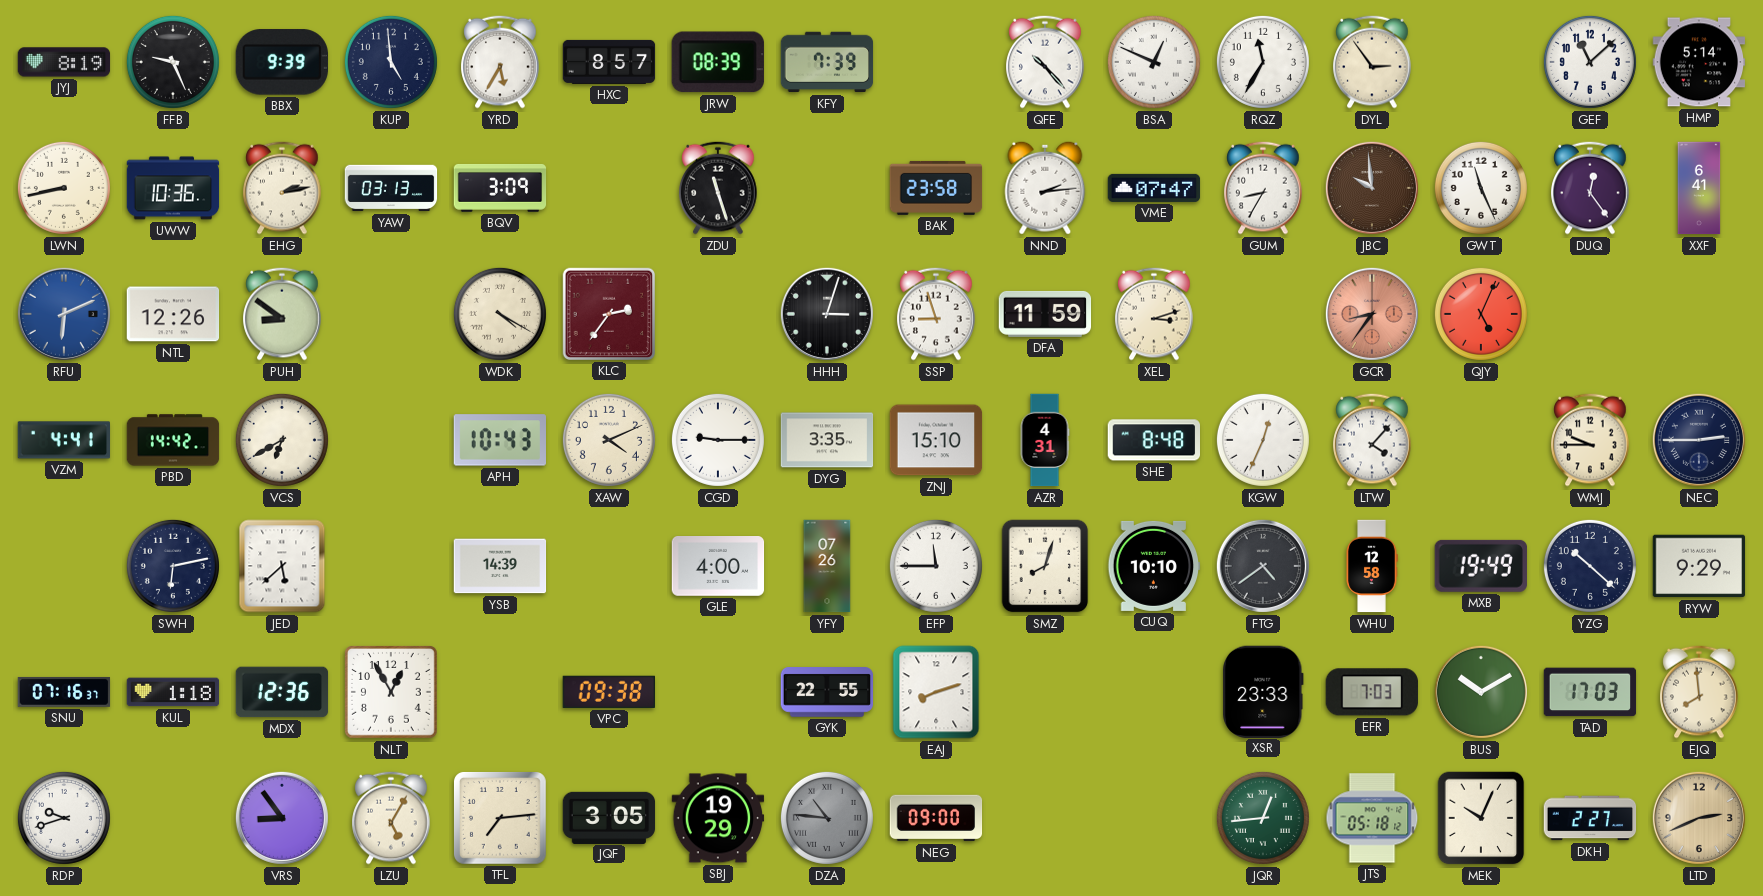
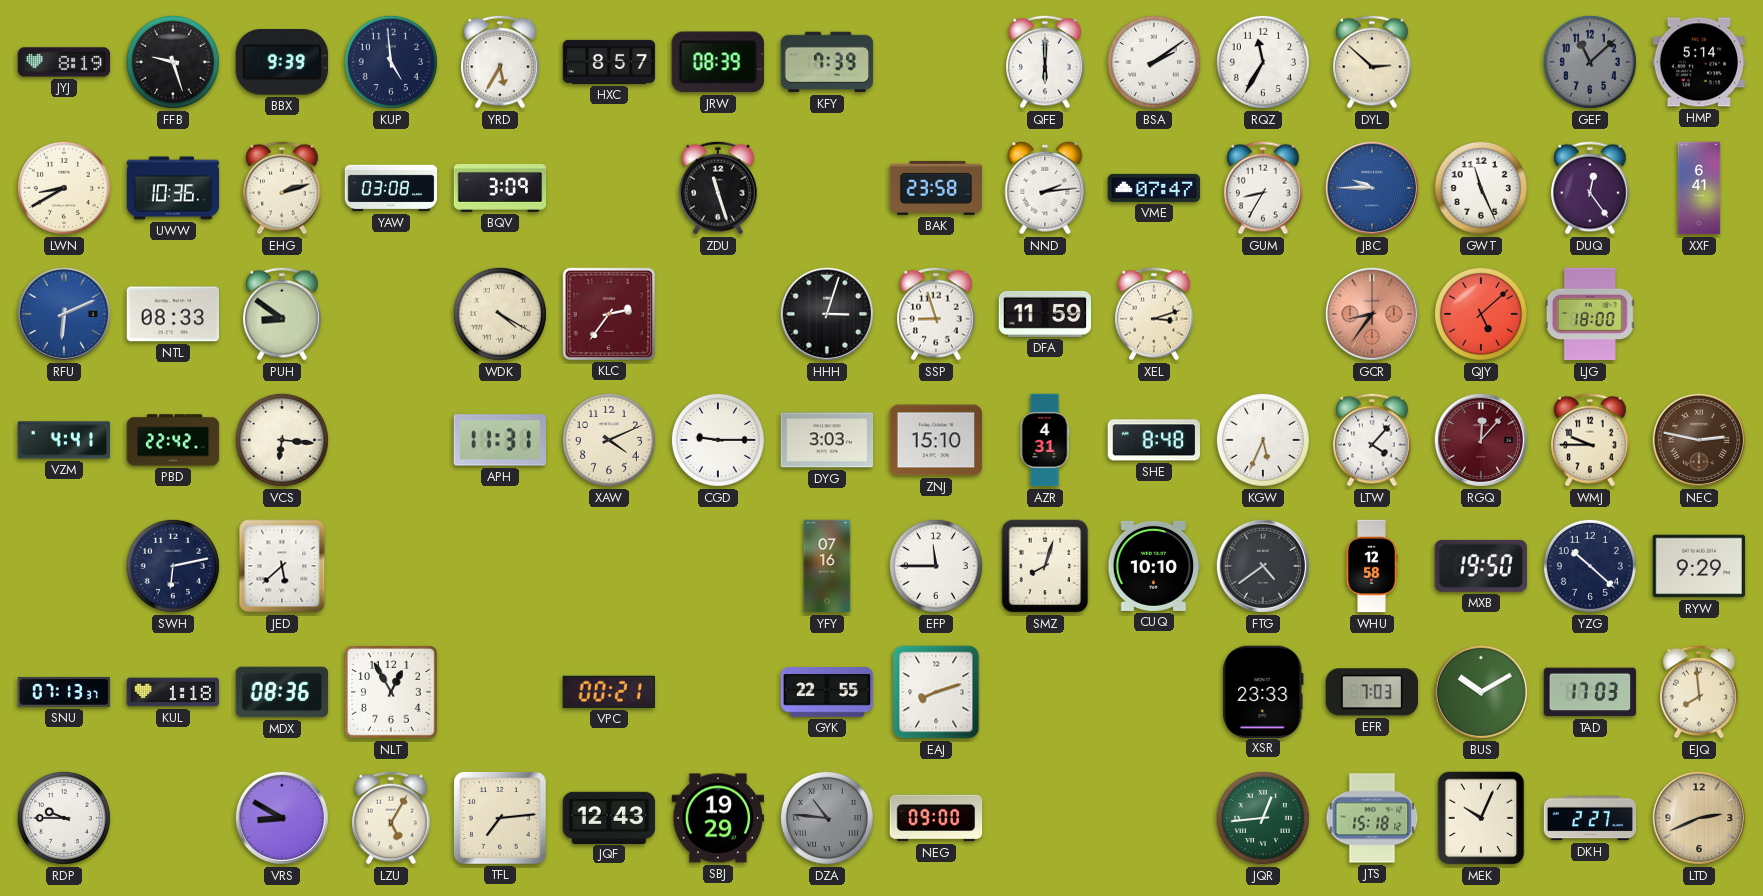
FFB: 9:26 -> 9:27
QFE: 10:23 -> 6:00
BSA: 12:49 -> 2:09
DYL: 2:54 -> 2:52
GEF dial: white -> grey
LWN: 8:43 -> 8:40
EHG: 2:13 -> 2:12
YAW: 03:13 -> 03:08
JBC: 9:59 -> 9:45
JBC dial: brown -> blue
NTL: 12:26 -> 08:33
QJY: 5:04 -> 5:08
LJG: none -> 18:00
PBD: 14:42 -> 22:42
VCS: 6:40 -> 6:16
APH: 10:43 -> 11:31
DYG: 3:35 -> 3:03
KGW: 12:34 -> 5:34
RGQ: none -> 12:07
NEC: 2:45 -> 2:47
NEC dial: navy -> brown
YSB: 14:39 -> none
GLE: 4:00 -> none
YFY: 07:26 -> 07:16
MXB: 19:49 -> 19:50
SNU: 07:16 -> 07:13
MDX: 12:36 -> 08:36
VPC: 09:38 -> 00:21
RDP: 9:42 -> 9:45
VRS: 8:54 -> 8:50
JQF: 3:05 -> 12:43
JTS: 05:18 -> 15:18
